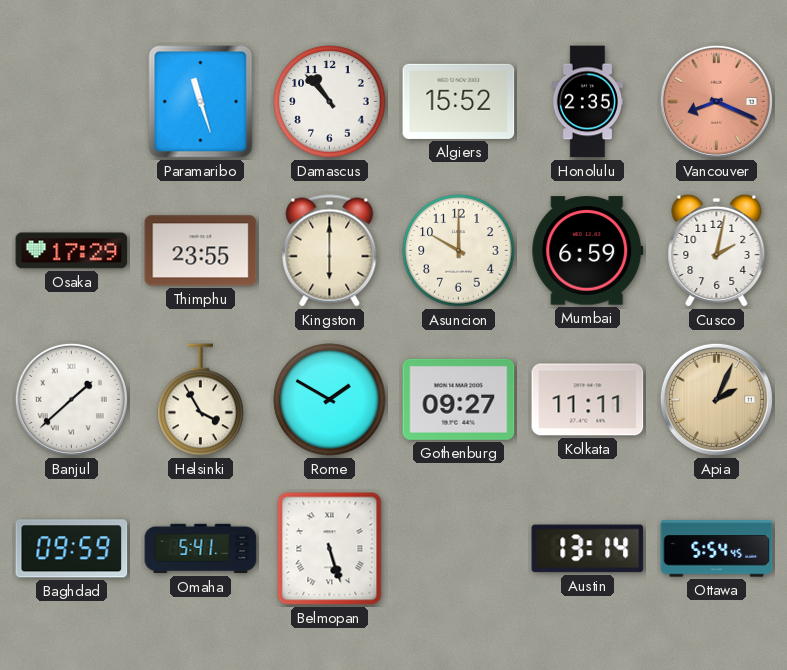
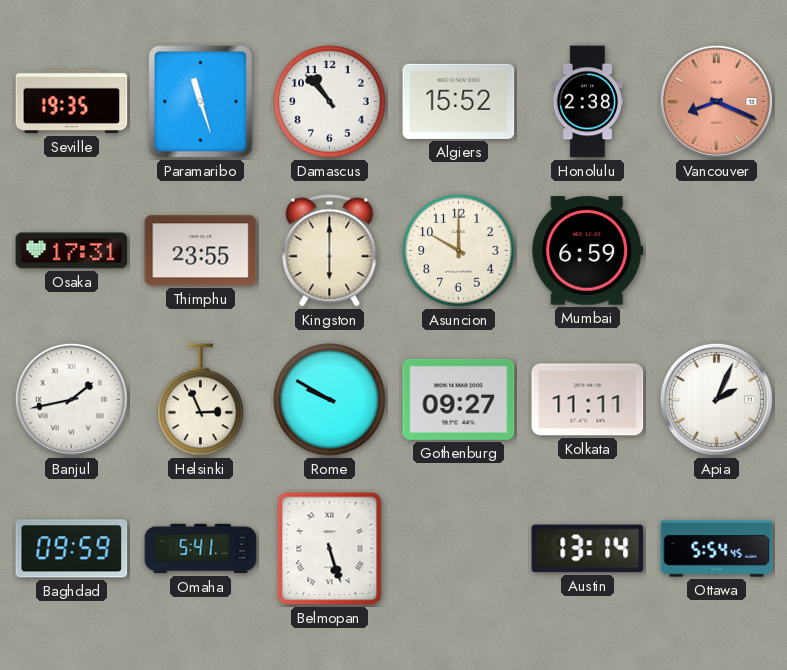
Seville: none -> 19:35
Honolulu: 2:35 -> 2:38
Osaka: 17:29 -> 17:31
Cusco: 2:02 -> none
Banjul: 1:38 -> 1:43
Helsinki: 3:55 -> 2:56
Rome: 1:50 -> 9:50
Apia dial: champagne -> white
